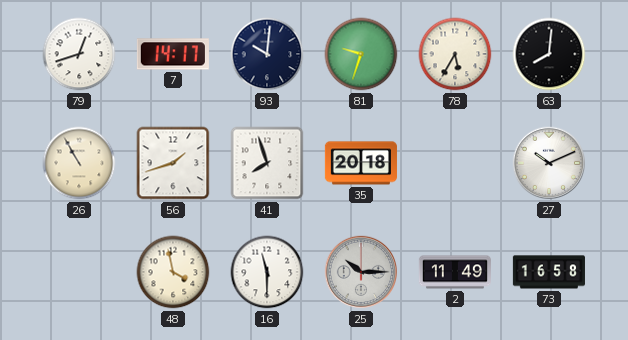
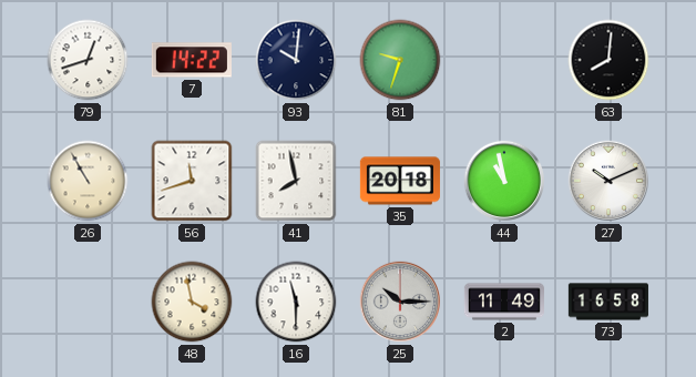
7: 14:17 -> 14:22
78: 5:35 -> none
56: 1:42 -> 11:42
41: 7:57 -> 7:58
44: none -> 10:58
